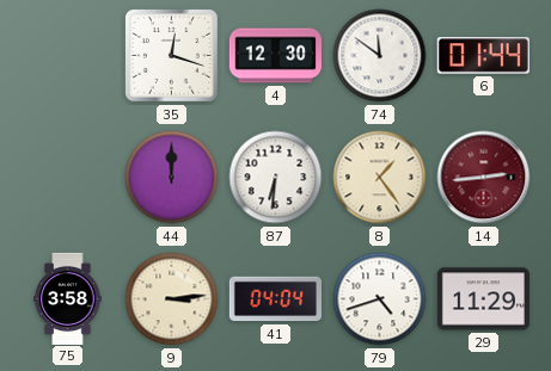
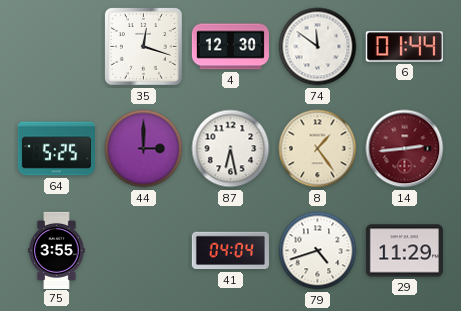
64: none -> 5:25
44: 12:00 -> 3:00
87: 6:31 -> 6:28
75: 3:58 -> 3:55
9: 3:14 -> none
